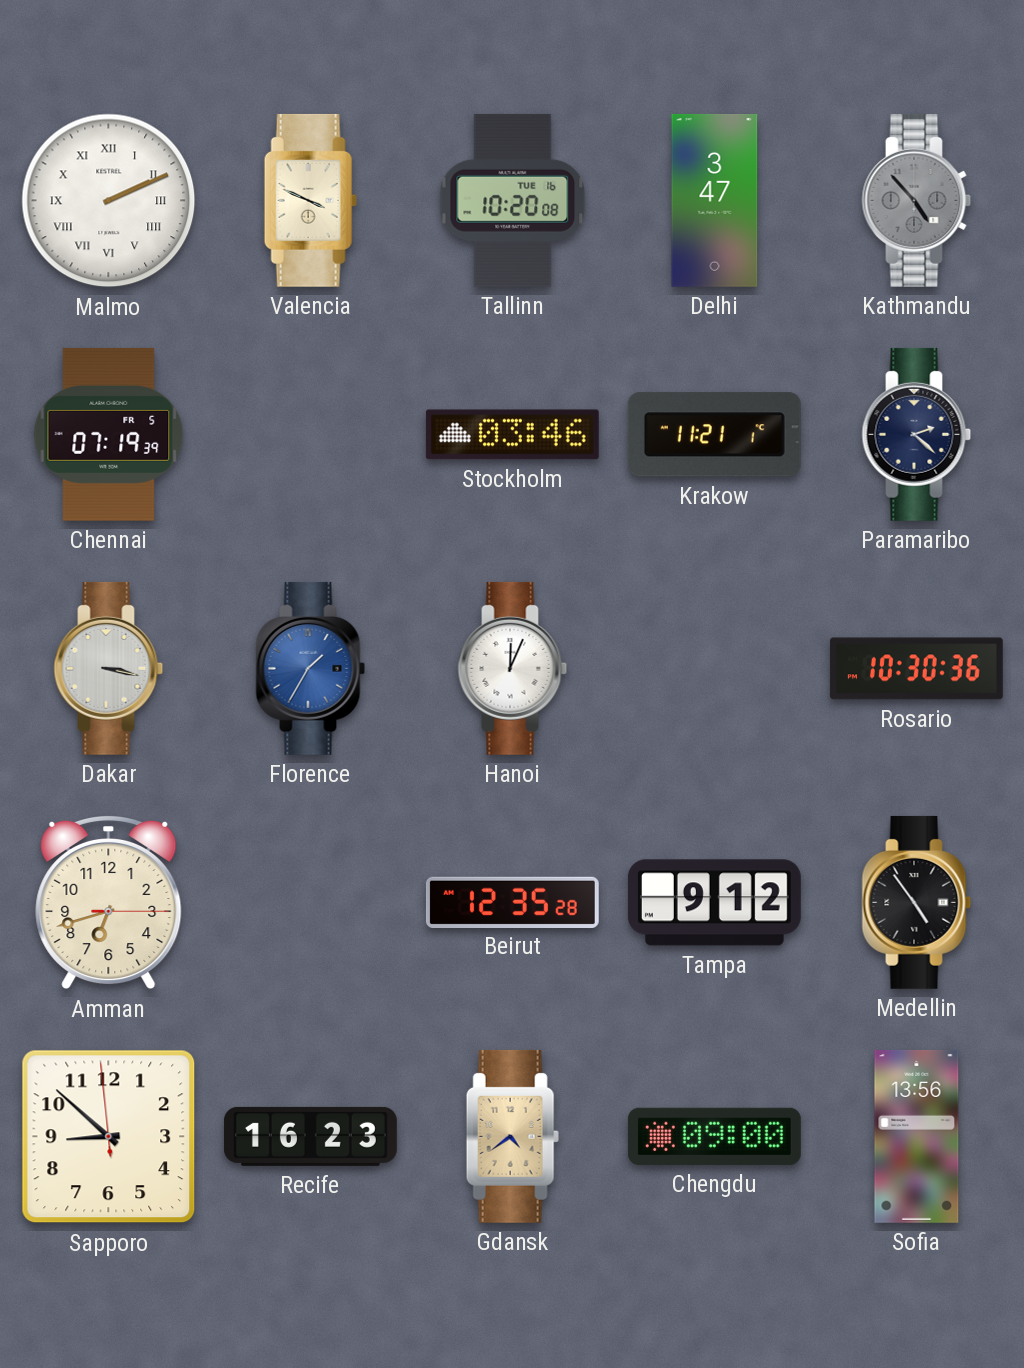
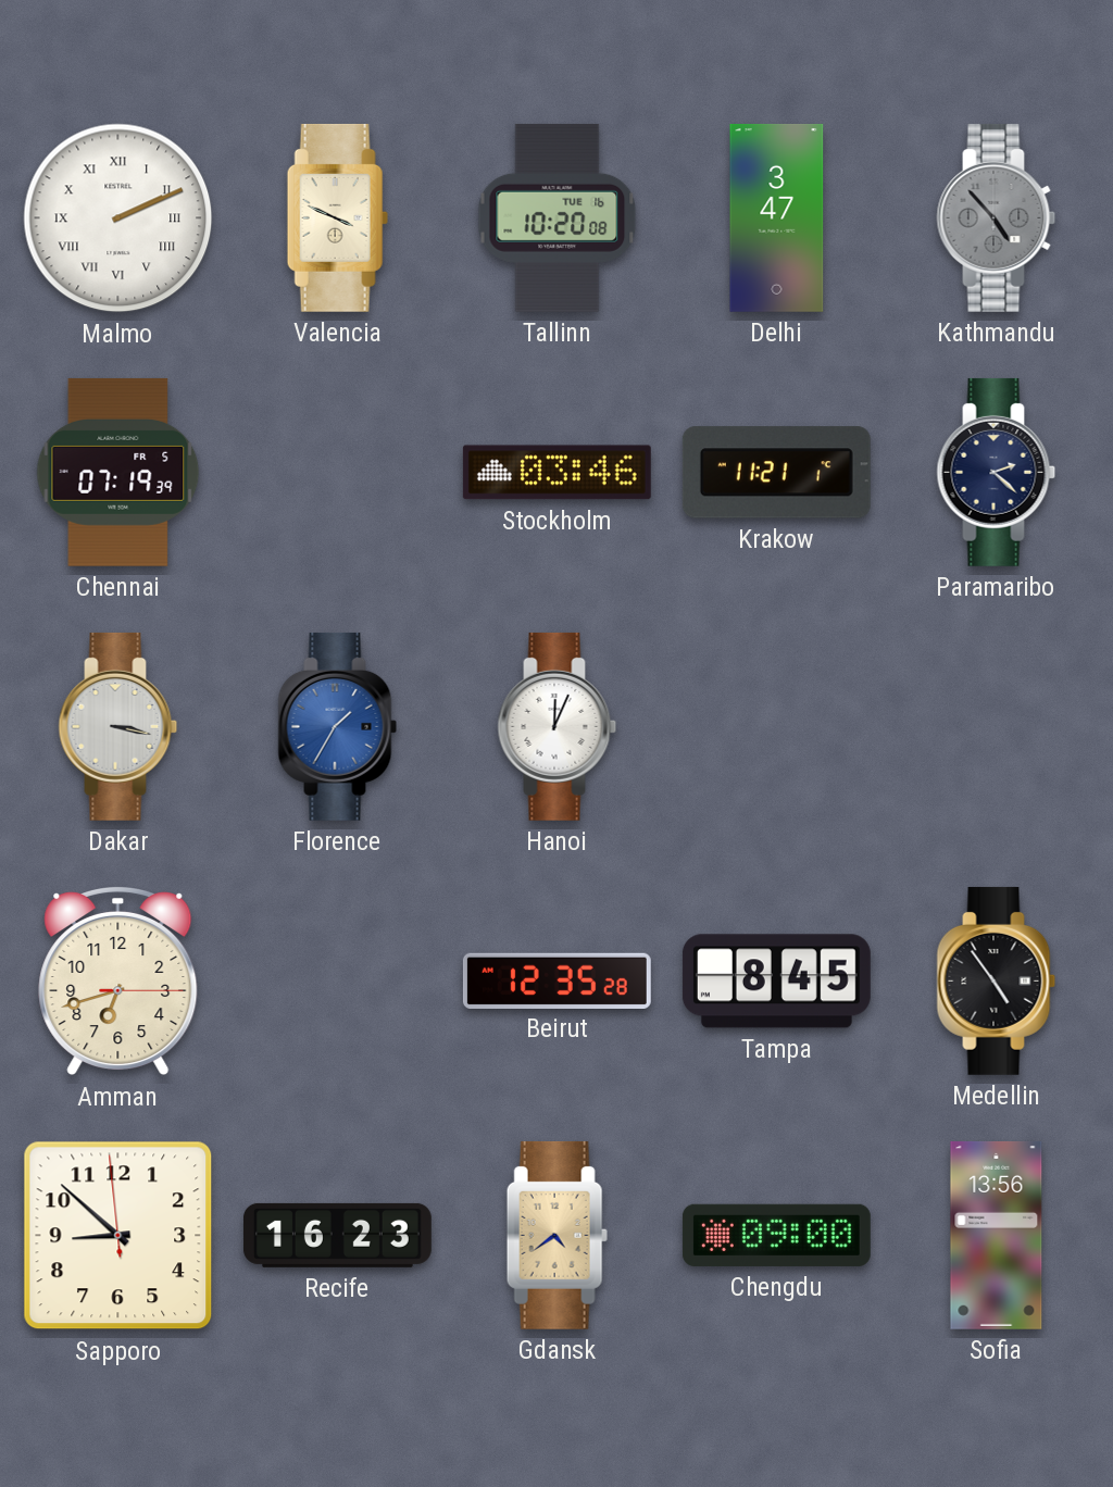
Rosario: 10:30 -> none
Tampa: 9:12 -> 8:45
